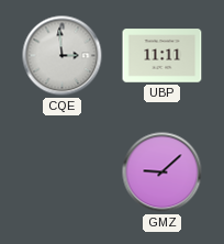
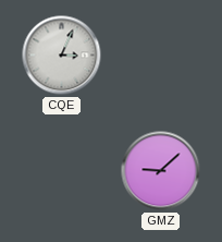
CQE: 2:59 -> 3:04
UBP: 11:11 -> none
